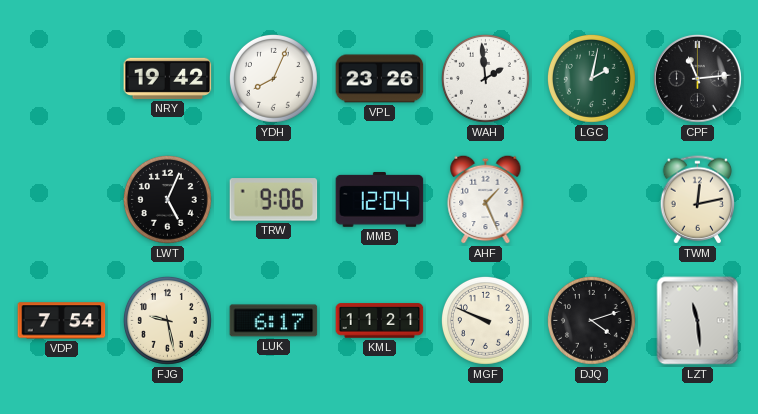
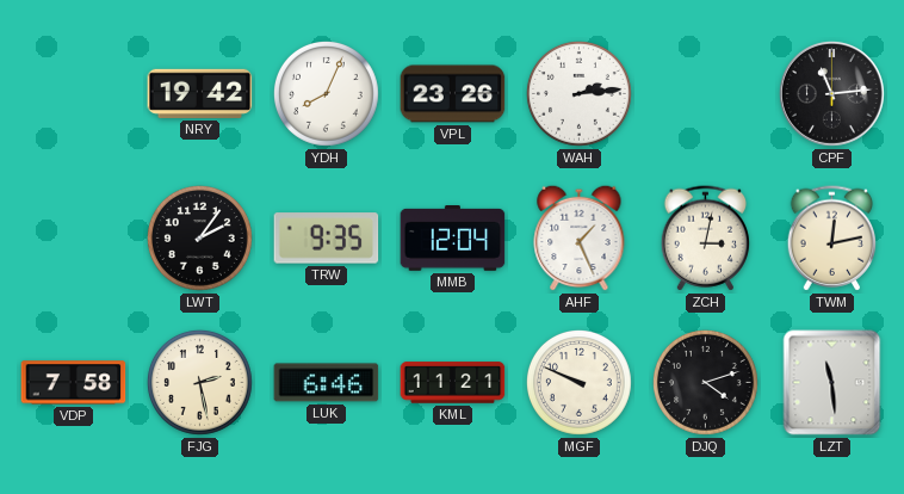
WAH: 1:59 -> 2:14
LGC: 2:02 -> none
LWT: 5:04 -> 2:06
TRW: 9:06 -> 9:35
ZCH: none -> 3:02
VDP: 7:54 -> 7:58
FJG: 9:28 -> 2:28
LUK: 6:17 -> 6:46
